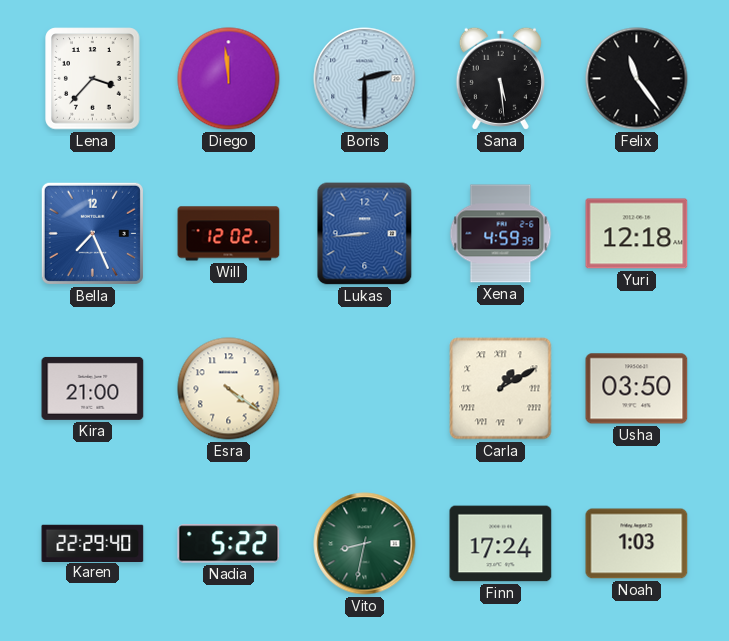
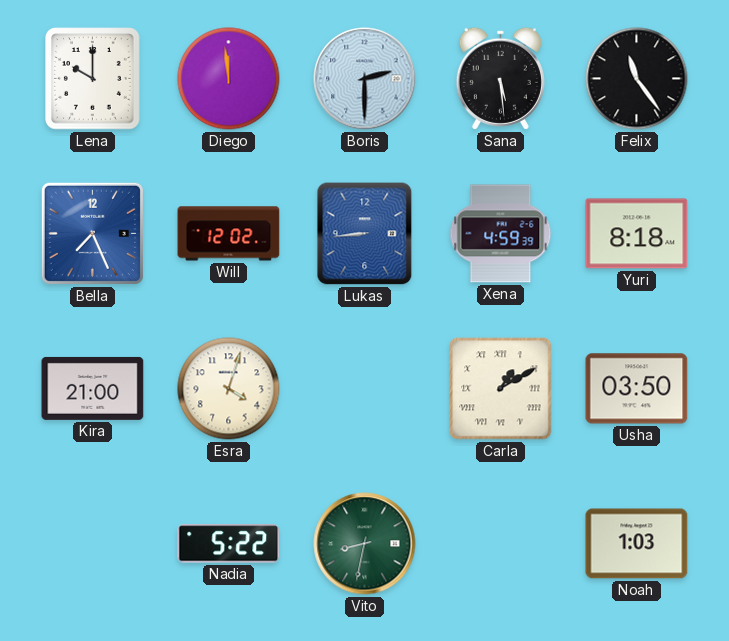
Lena: 3:37 -> 10:00
Yuri: 12:18 -> 8:18
Esra: 4:21 -> 4:03
Karen: 22:29 -> none
Finn: 17:24 -> none
